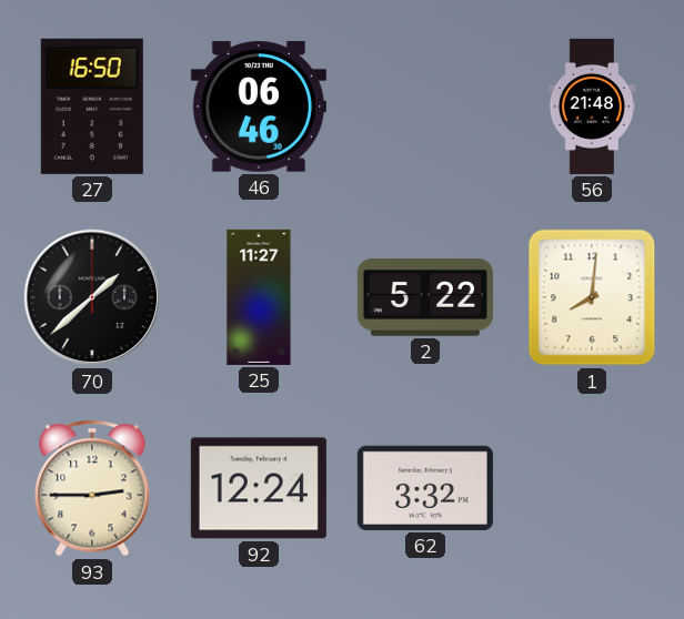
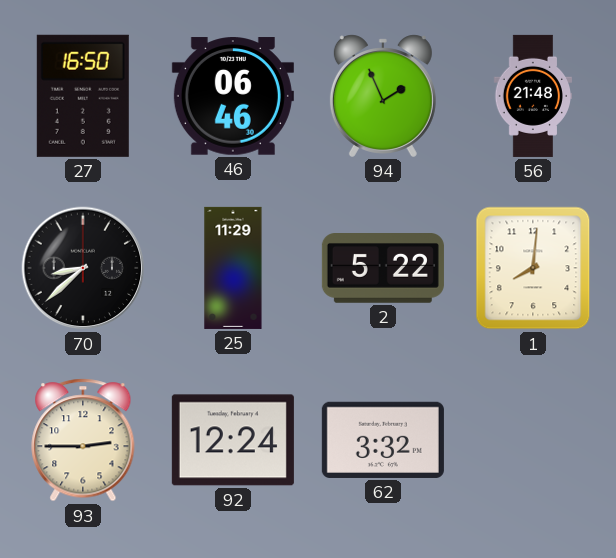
94: none -> 1:56
70: 1:38 -> 8:38
25: 11:27 -> 11:29
